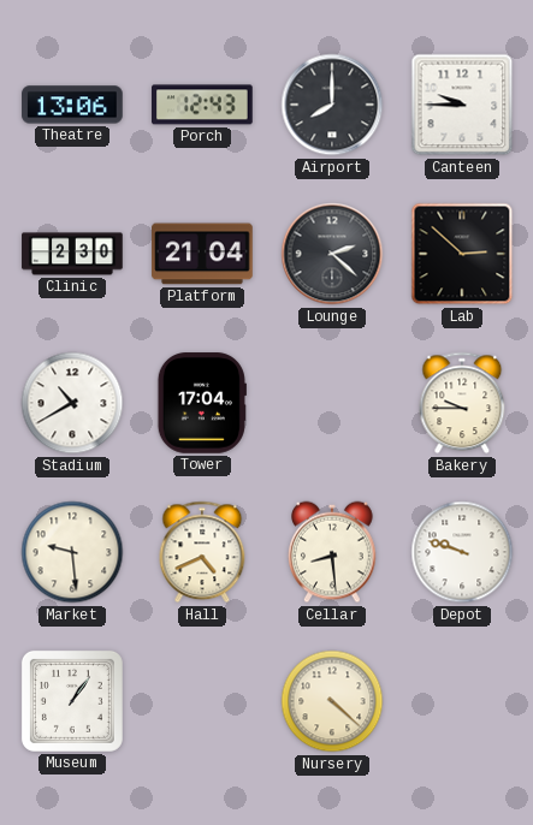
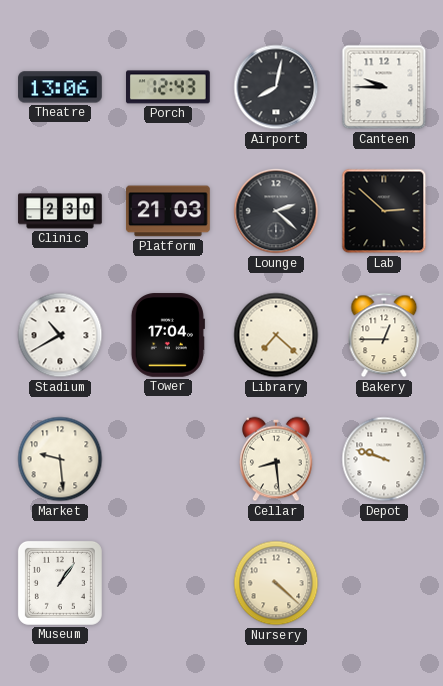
Airport: 8:00 -> 8:02
Platform: 21:04 -> 21:03
Library: none -> 7:22
Bakery: 9:45 -> 12:45
Hall: 4:41 -> none
